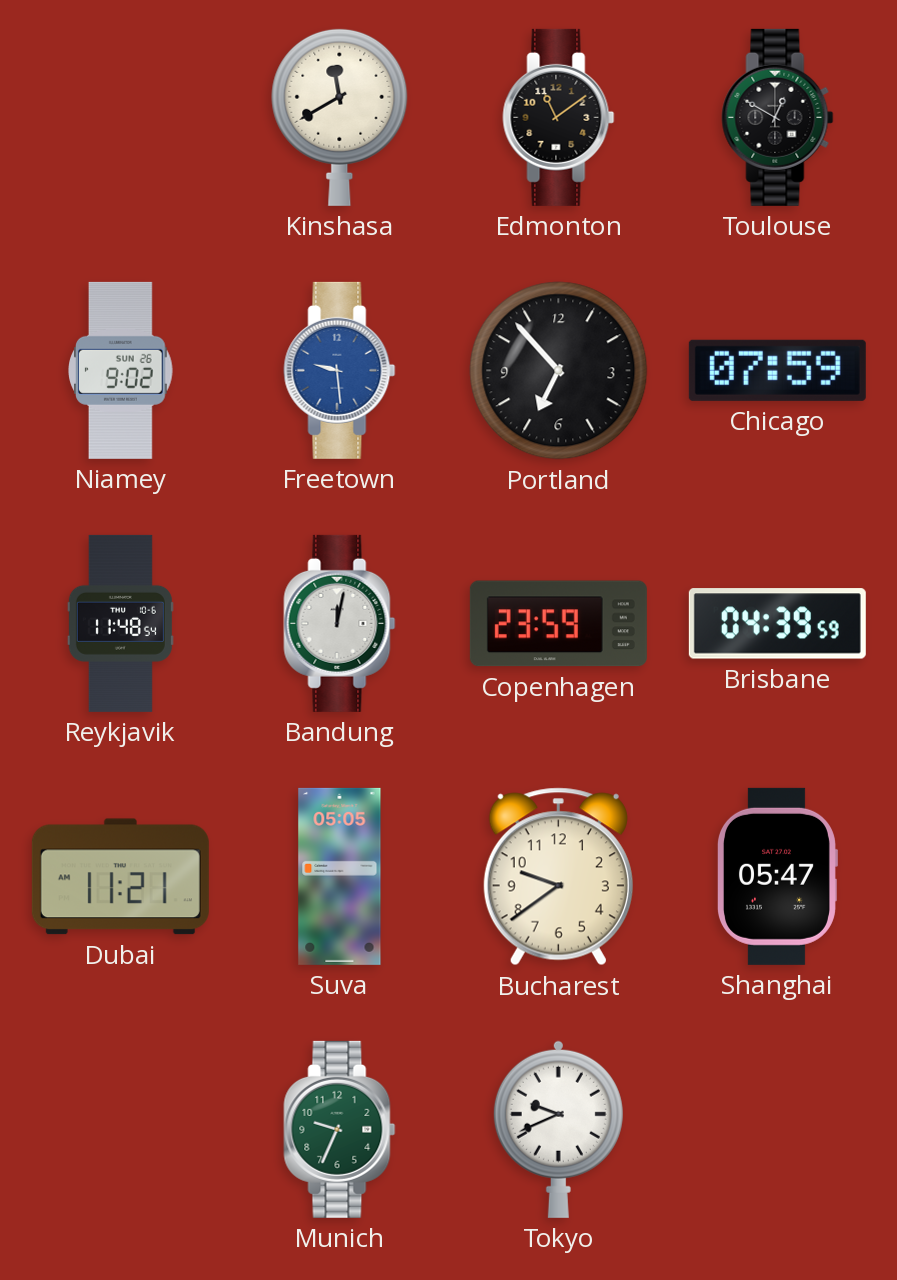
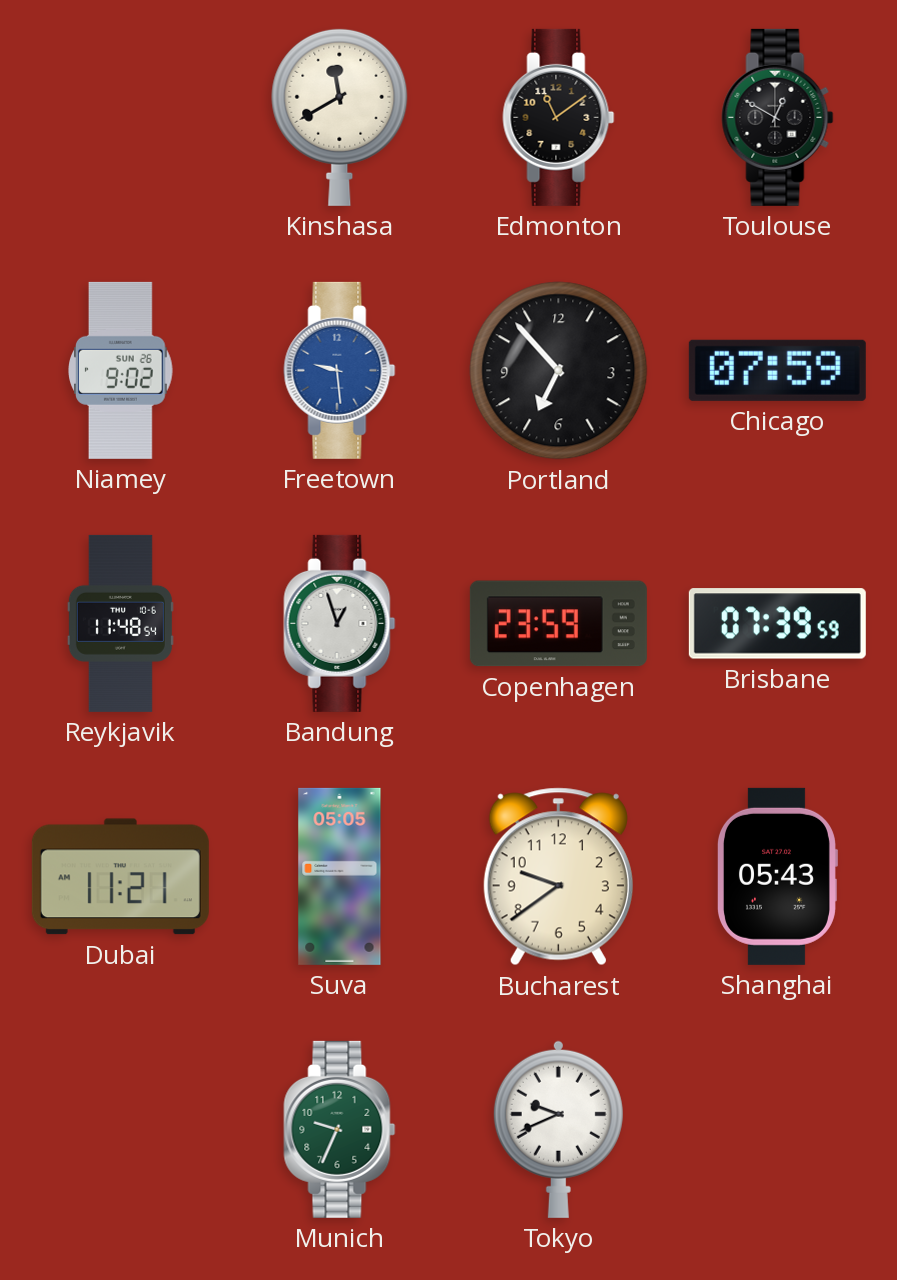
Bandung: 12:02 -> 12:57
Brisbane: 04:39 -> 07:39
Shanghai: 05:47 -> 05:43
